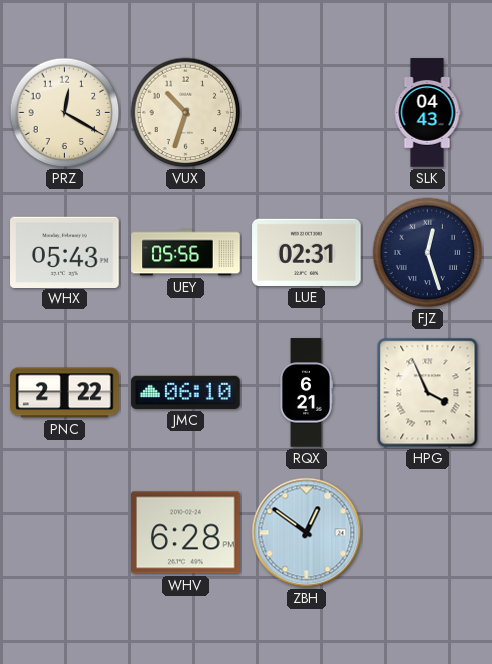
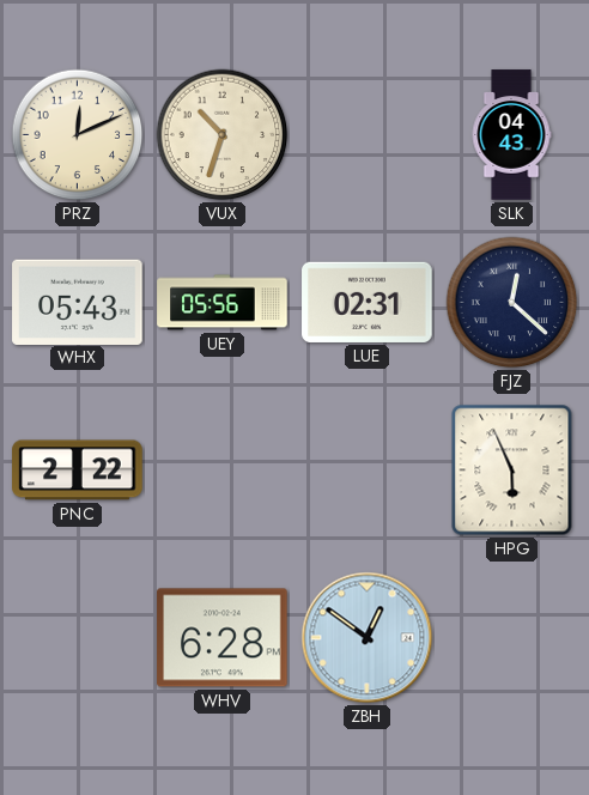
PRZ: 12:20 -> 12:11
FJZ: 12:27 -> 12:22
JMC: 06:10 -> none
RQX: 6:21 -> none
HPG: 3:56 -> 5:56
